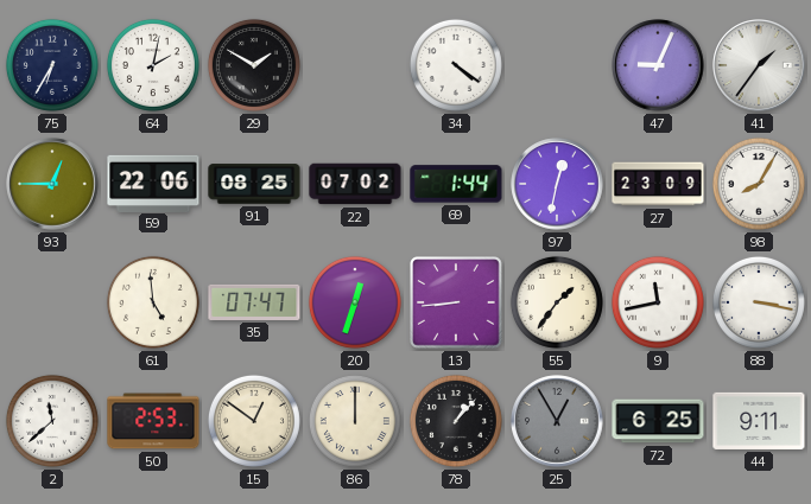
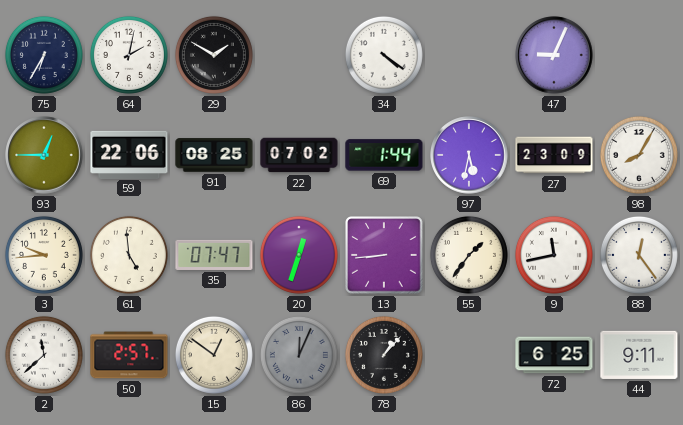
41: 1:36 -> none
97: 12:32 -> 5:32
3: none -> 9:44
88: 3:17 -> 12:24
50: 2:53 -> 2:57
86: 12:00 -> 12:04
86 dial: cream -> grey
25: 12:55 -> none
